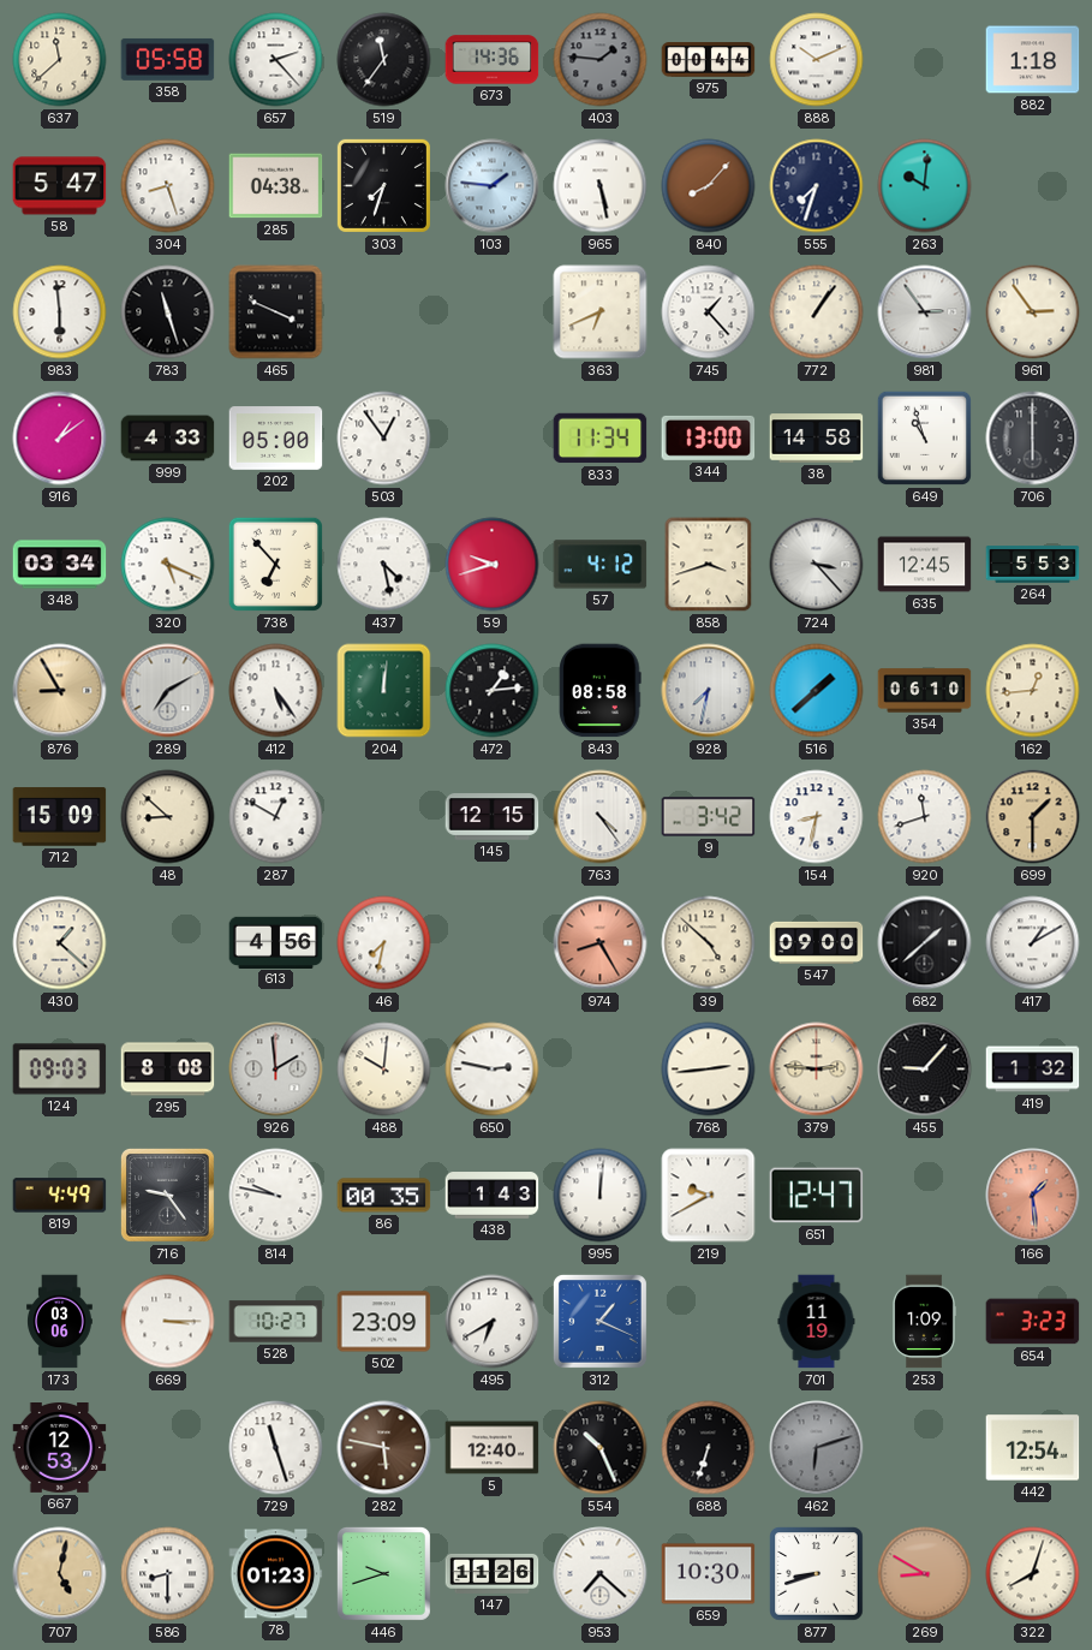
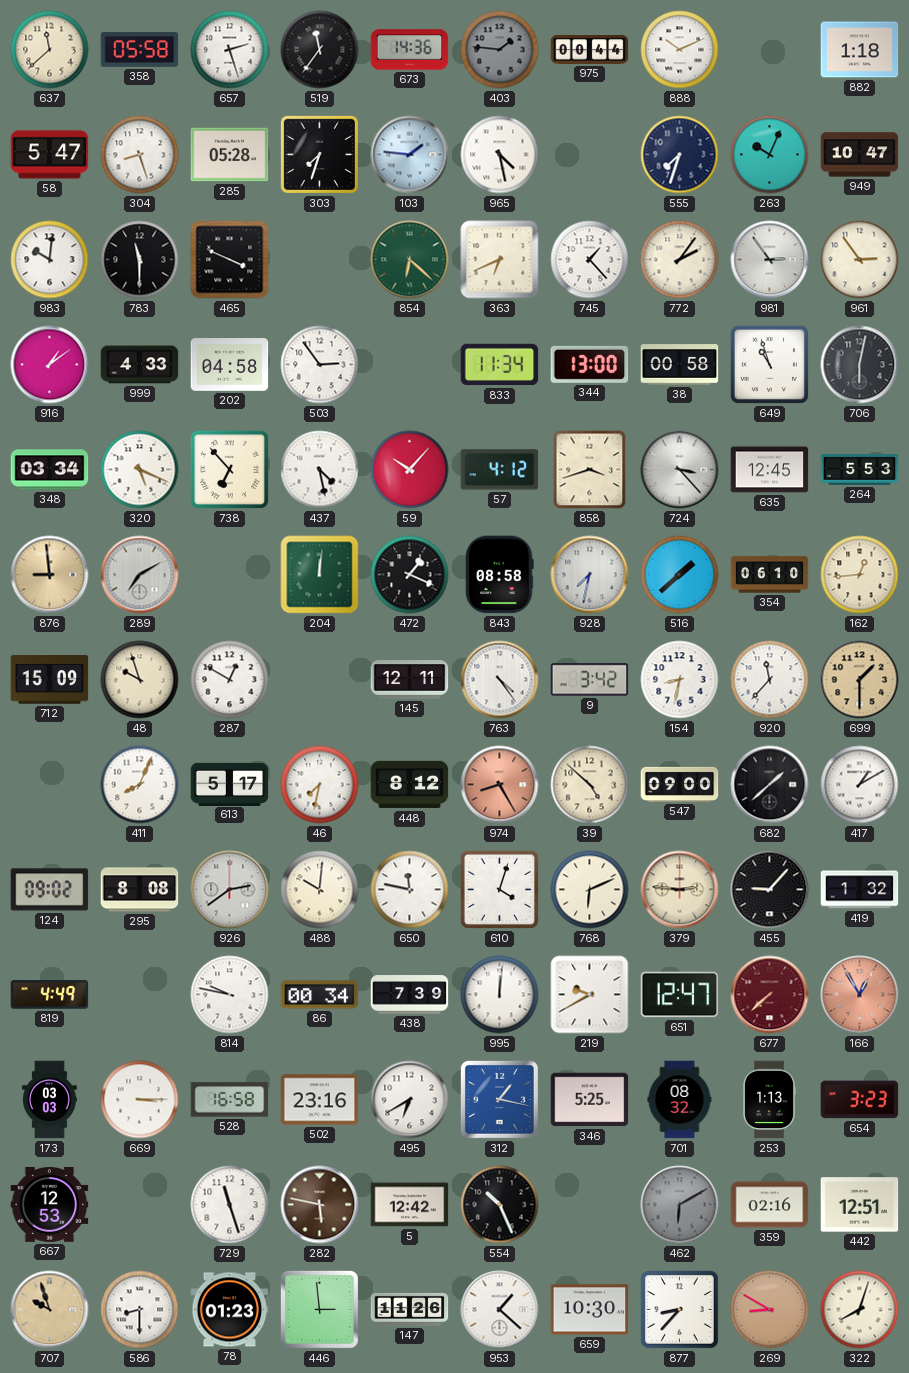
657: 2:23 -> 2:27
285: 04:38 -> 05:28
965: 5:28 -> 4:28
840: 8:07 -> none
263: 10:01 -> 10:04
949: none -> 10:47
983: 5:59 -> 10:01
783: 11:27 -> 11:30
854: none -> 6:22
772: 1:06 -> 2:06
202: 05:00 -> 04:58
503: 12:54 -> 2:54
38: 14:58 -> 00:58
706: 6:00 -> 6:02
59: 9:42 -> 10:07
876: 8:55 -> 8:59
412: 5:24 -> none
472: 1:14 -> 1:19
48: 8:52 -> 9:57
145: 12:15 -> 12:11
920: 11:42 -> 11:37
430: 1:22 -> none
411: none -> 8:04
613: 4:56 -> 5:17
448: none -> 8:12
124: 09:03 -> 09:02
926: 1:59 -> 2:39
650: 2:47 -> 11:47
610: none -> 4:03
768: 2:44 -> 6:11
716: 9:24 -> none
86: 00:35 -> 00:34
438: 1:43 -> 7:39
677: none -> 7:38
166: 1:29 -> 12:55
173: 03:06 -> 03:03
528: 10:27 -> 16:58
502: 23:09 -> 23:16
312: 1:19 -> 1:17
346: none -> 5:25
701: 11:19 -> 08:32
253: 1:09 -> 1:13
5: 12:40 -> 12:42
688: 6:33 -> none
462: 6:12 -> 6:10
359: none -> 02:16
442: 12:54 -> 12:51
707: 5:02 -> 9:57
446: 9:42 -> 2:59
953: 7:22 -> 1:22
877: 8:42 -> 8:37
